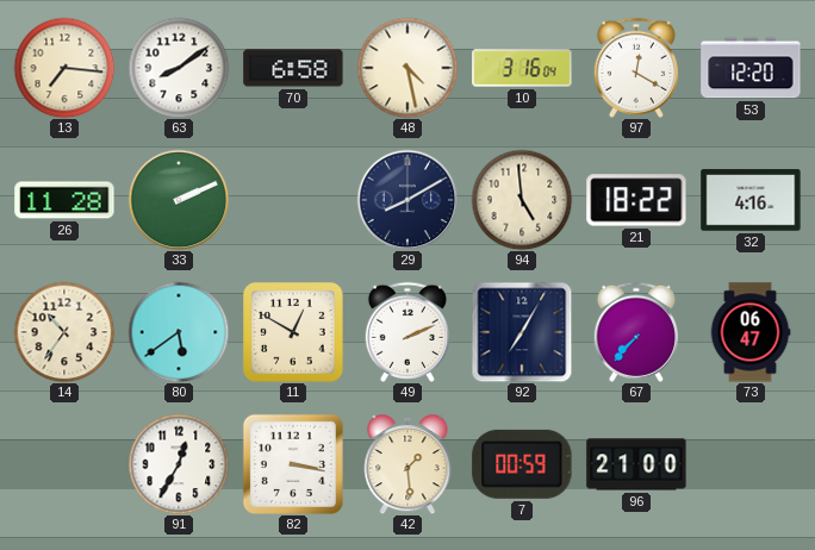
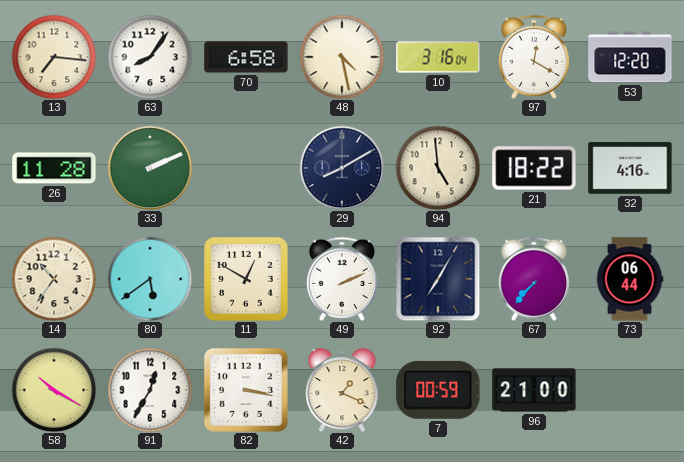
63: 8:09 -> 8:06
73: 06:47 -> 06:44
58: none -> 10:20
42: 1:29 -> 1:19
